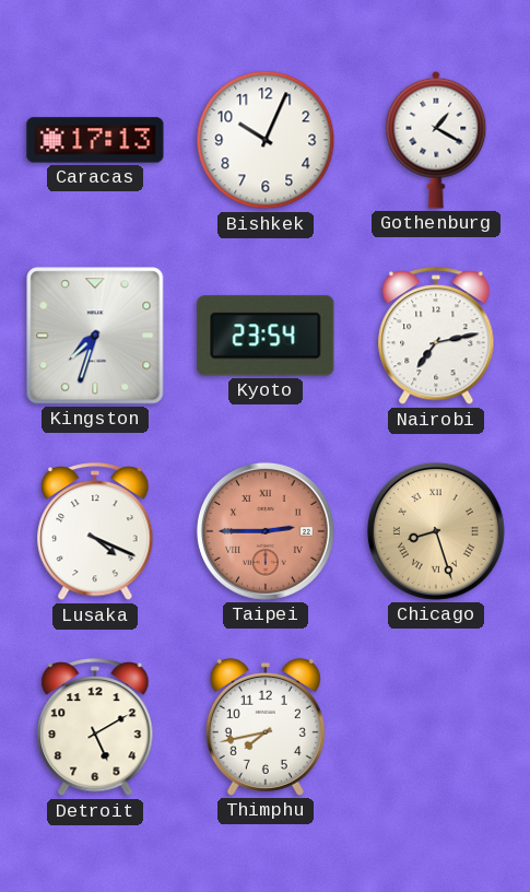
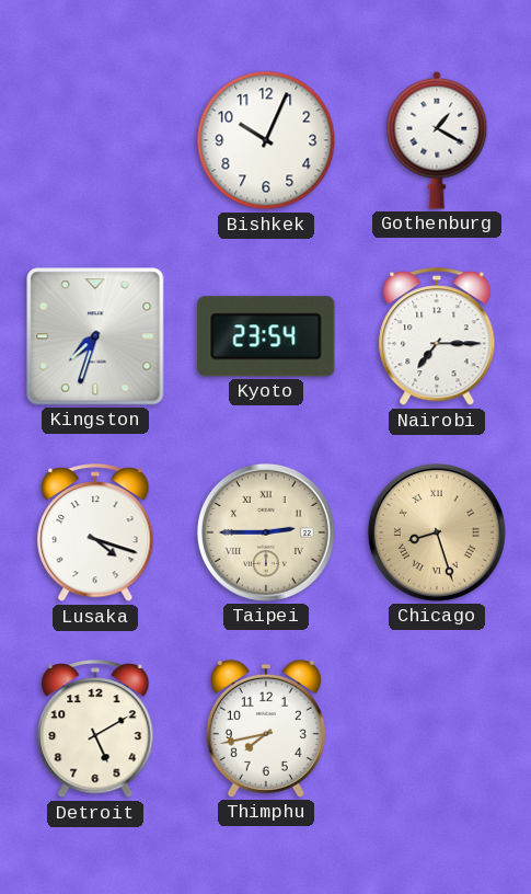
Caracas: 17:13 -> none
Nairobi: 7:13 -> 7:15
Lusaka: 4:19 -> 4:18
Taipei dial: salmon -> cream
